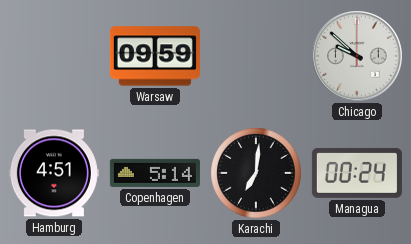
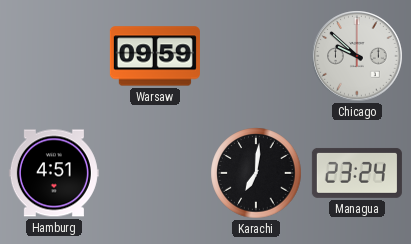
Copenhagen: 5:14 -> none
Managua: 00:24 -> 23:24
